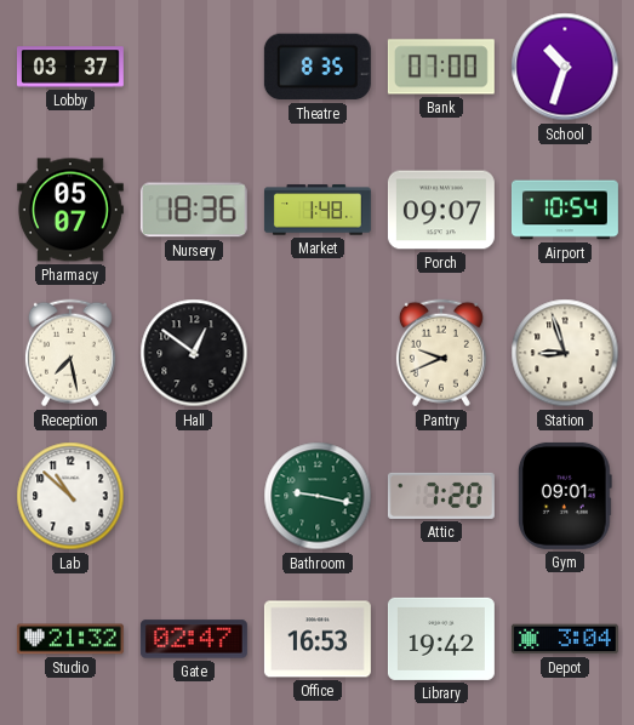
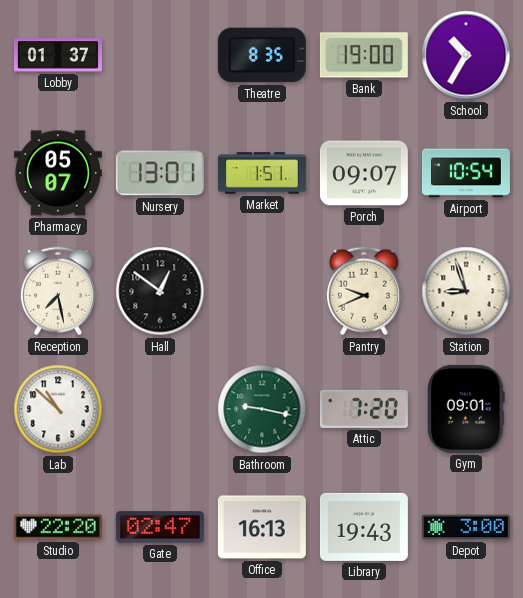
Lobby: 03:37 -> 01:37
Bank: 07:00 -> 19:00
School: 10:33 -> 10:35
Nursery: 18:36 -> 13:01
Market: 1:48 -> 1:51
Studio: 21:32 -> 22:20
Office: 16:53 -> 16:13
Library: 19:42 -> 19:43
Depot: 3:04 -> 3:00
